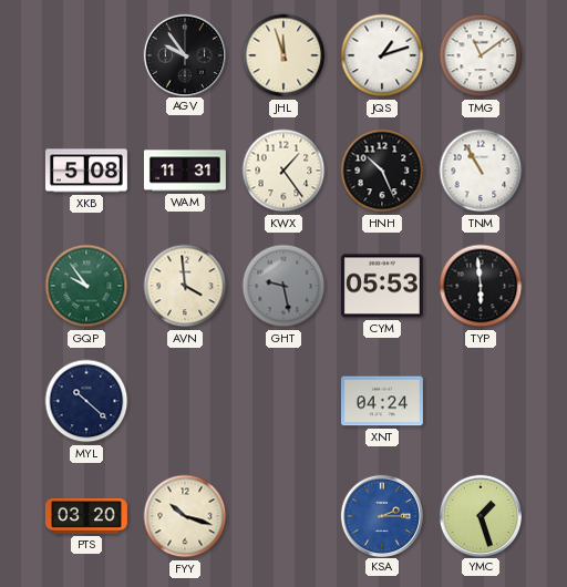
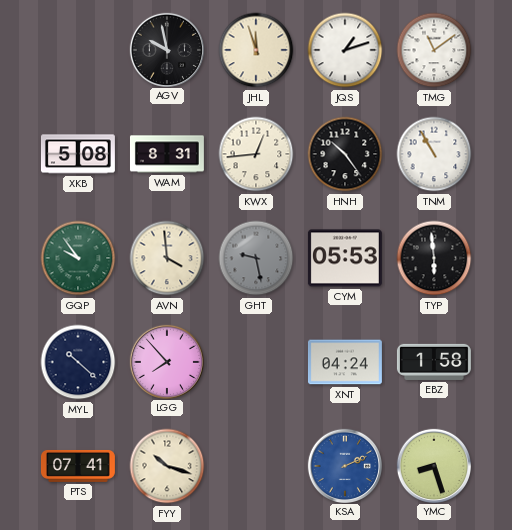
AGV: 9:54 -> 9:58
WAM: 11:31 -> 8:31
KWX: 1:24 -> 12:44
HNH: 10:26 -> 10:24
LGG: none -> 7:53
EBZ: none -> 1:58
PTS: 03:20 -> 07:41
KSA: 2:15 -> 2:11
YMC: 1:27 -> 8:27
